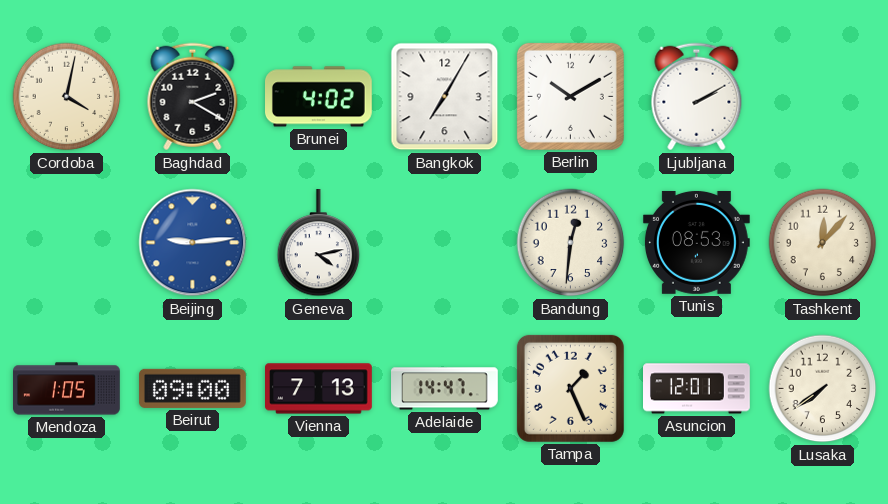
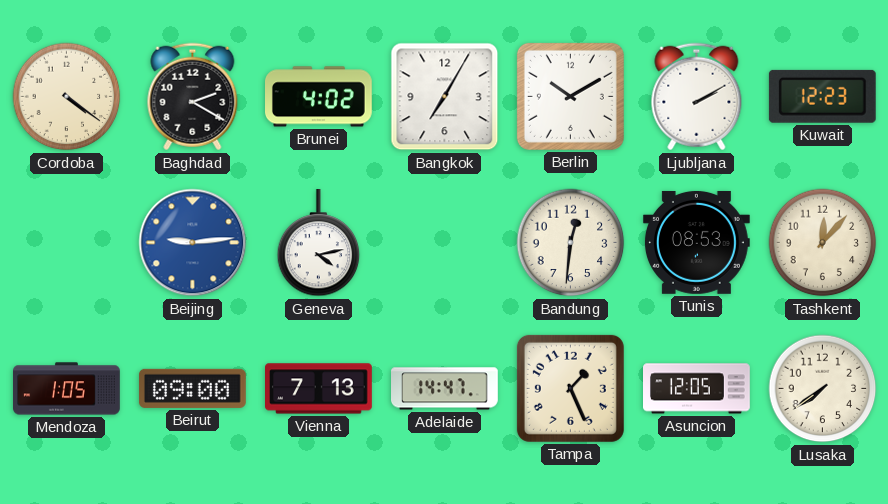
Cordoba: 4:02 -> 4:21
Kuwait: none -> 12:23
Asuncion: 12:01 -> 12:05
